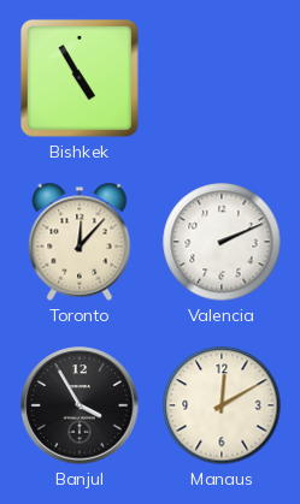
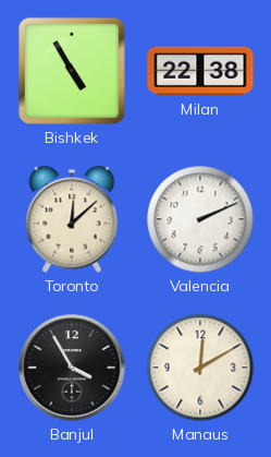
Milan: none -> 22:38
Toronto: 12:07 -> 12:08
